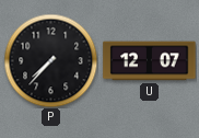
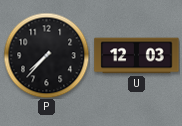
U: 12:07 -> 12:03
